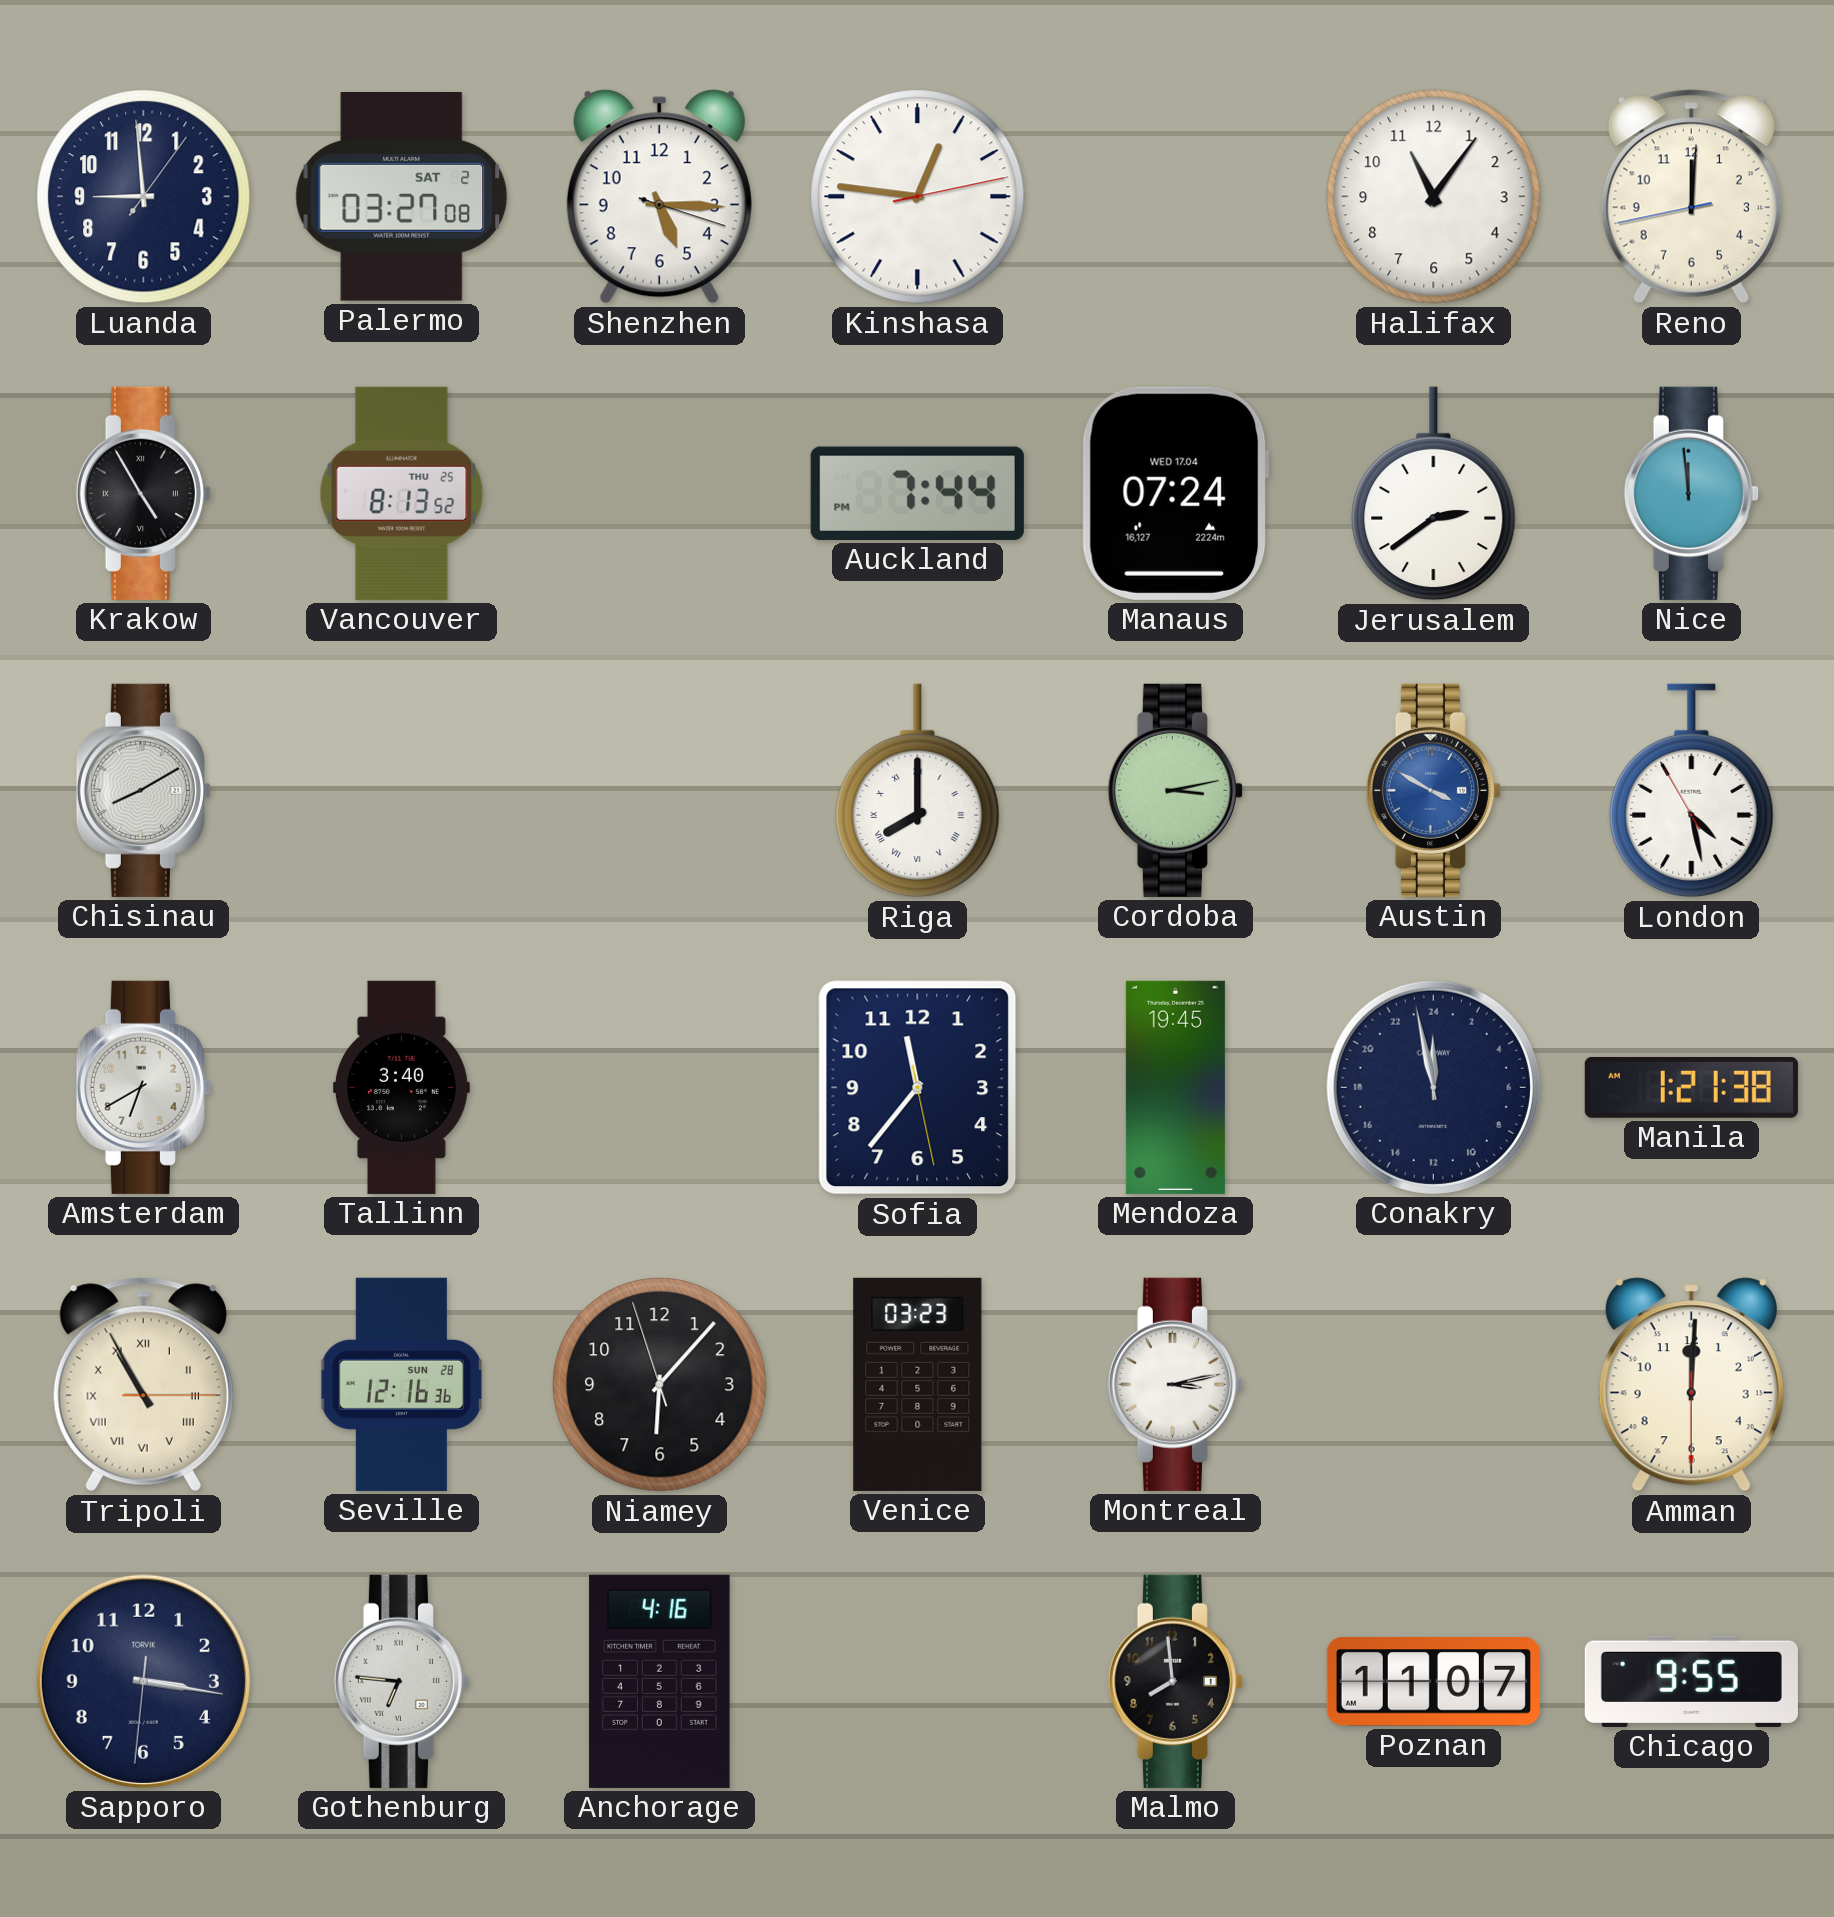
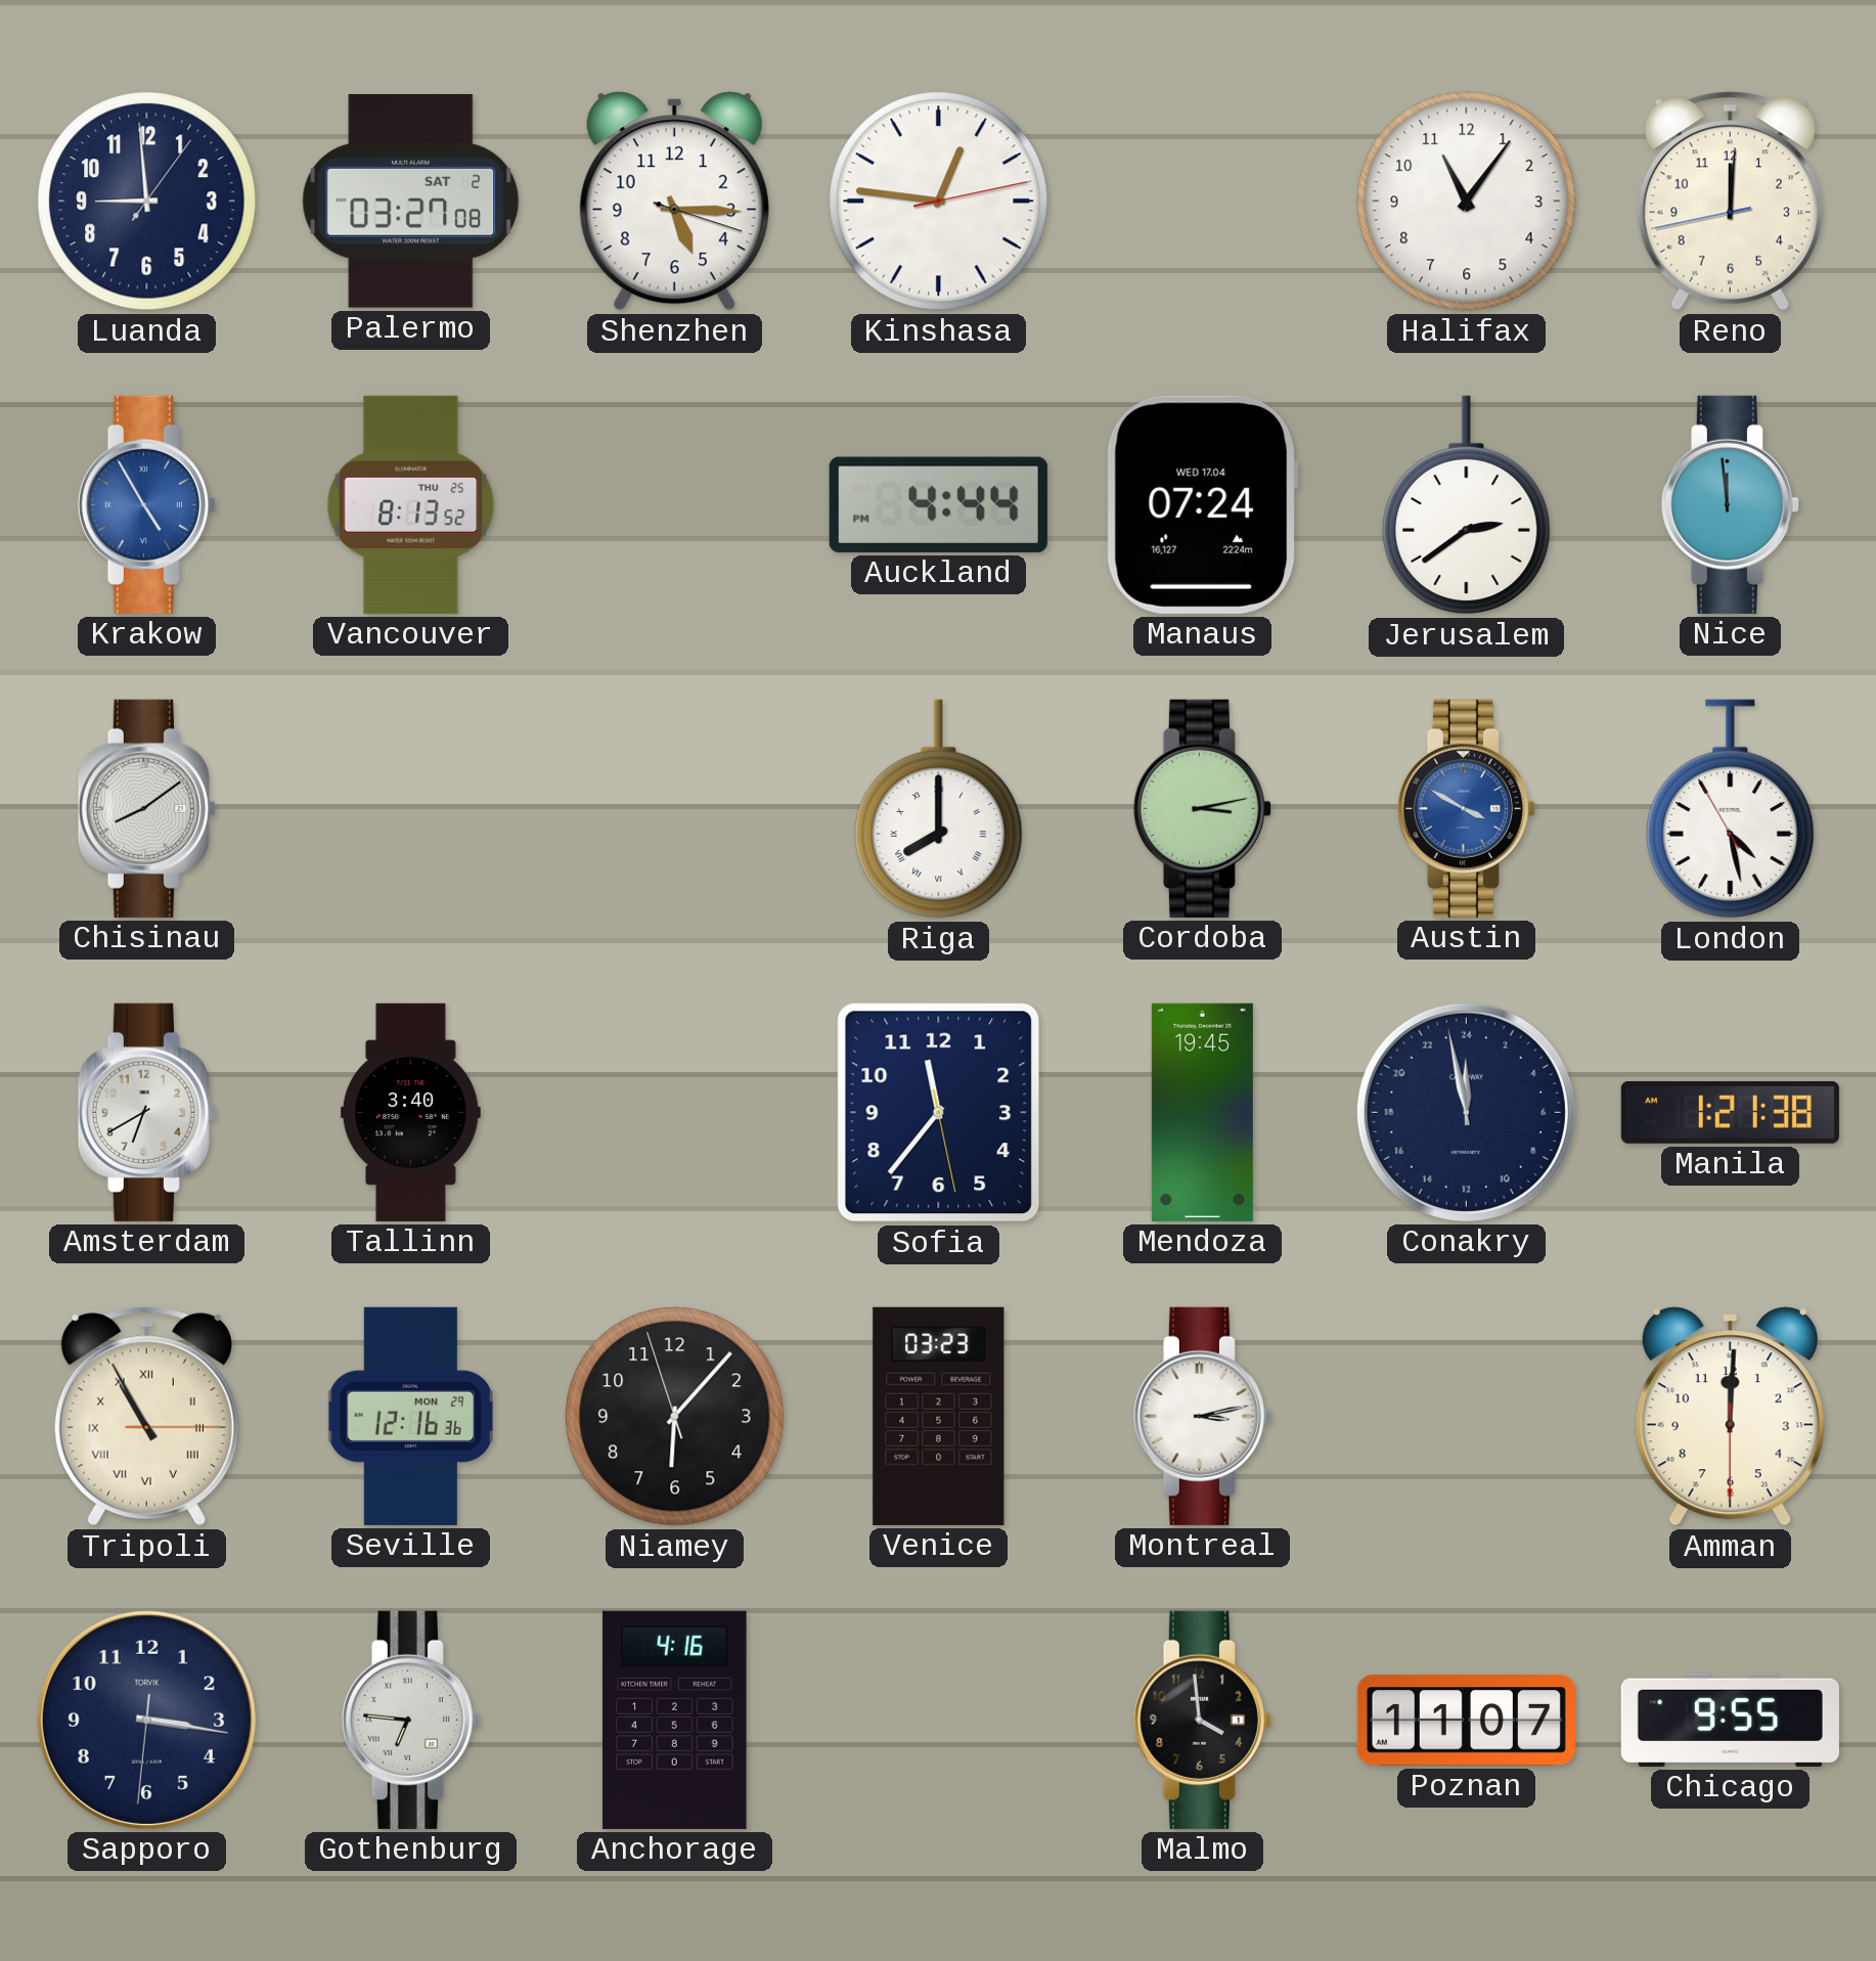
Krakow dial: black -> blue
Auckland: 7:44 -> 4:44
Chisinau: 8:10 -> 8:09
Seville date: SUN 28 -> MON 29
Malmo: 7:59 -> 3:59
